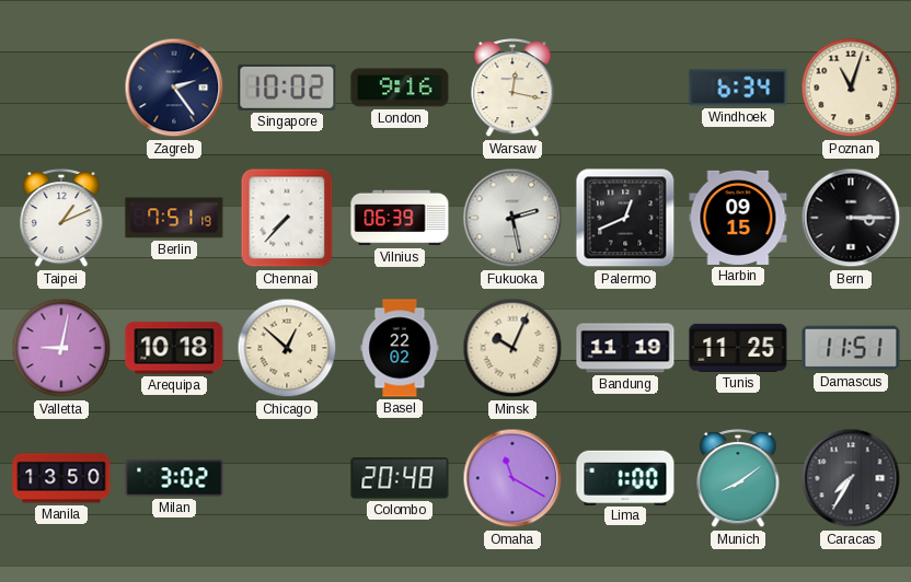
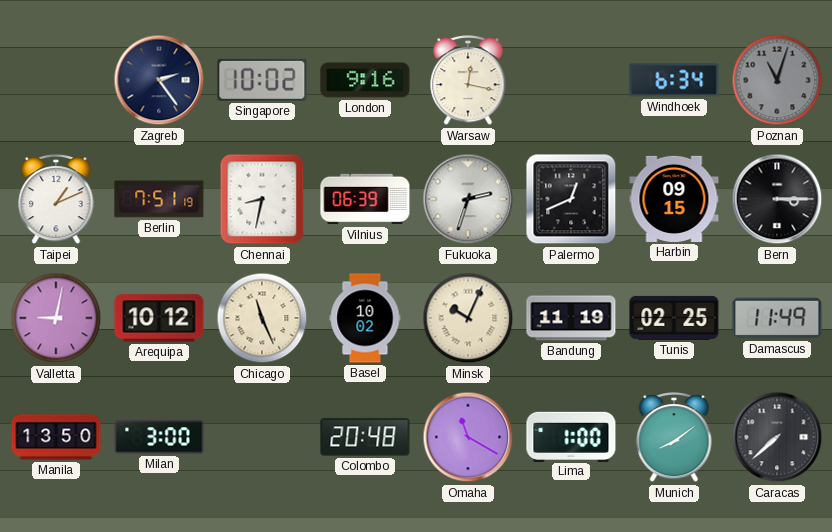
Poznan dial: cream -> grey
Chennai: 7:37 -> 8:32
Fukuoka: 2:28 -> 2:33
Arequipa: 10:18 -> 10:12
Chicago: 12:52 -> 11:26
Basel: 22:02 -> 10:02
Tunis: 11:25 -> 02:25
Damascus: 11:51 -> 11:49
Milan: 3:02 -> 3:00
Caracas: 7:35 -> 7:38
